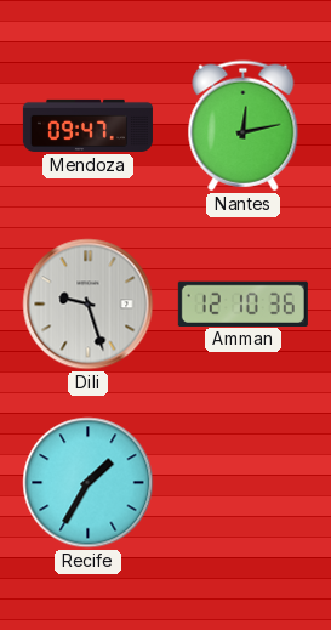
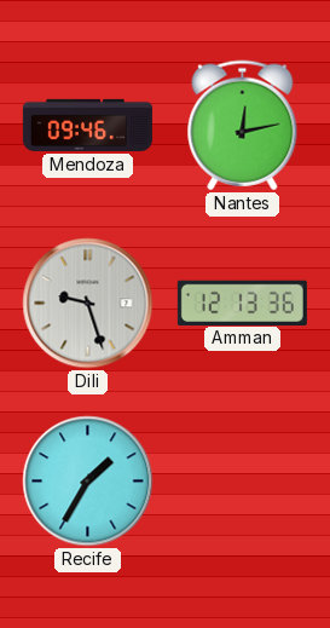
Mendoza: 09:47 -> 09:46
Amman: 12:10 -> 12:13
